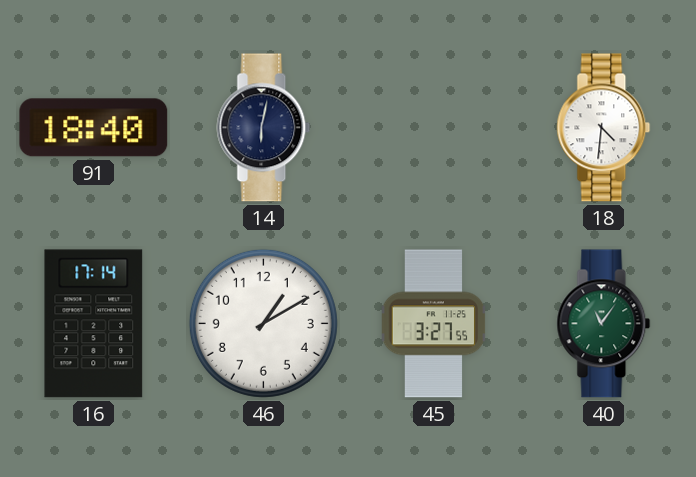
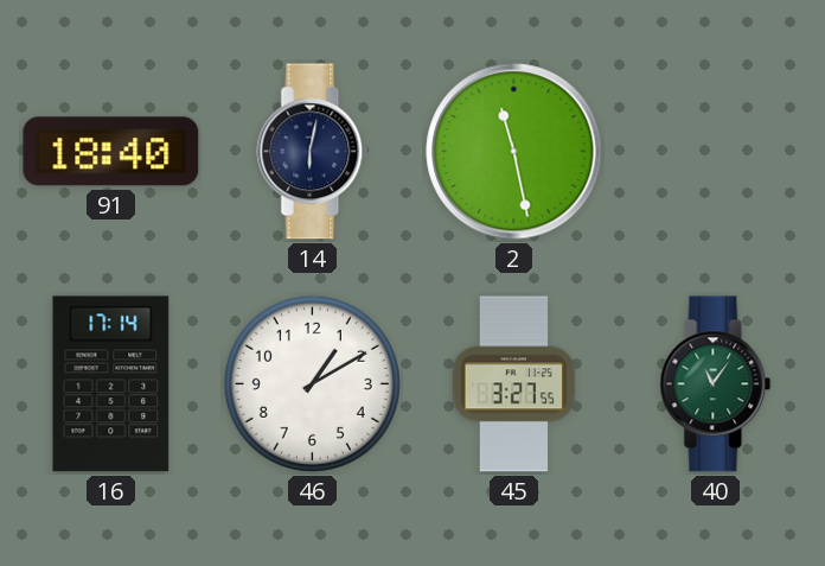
2: none -> 11:28
18: 4:31 -> none
